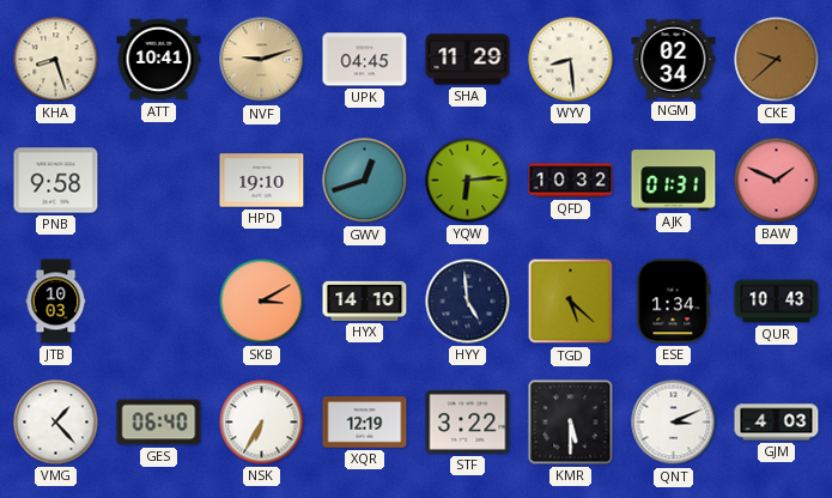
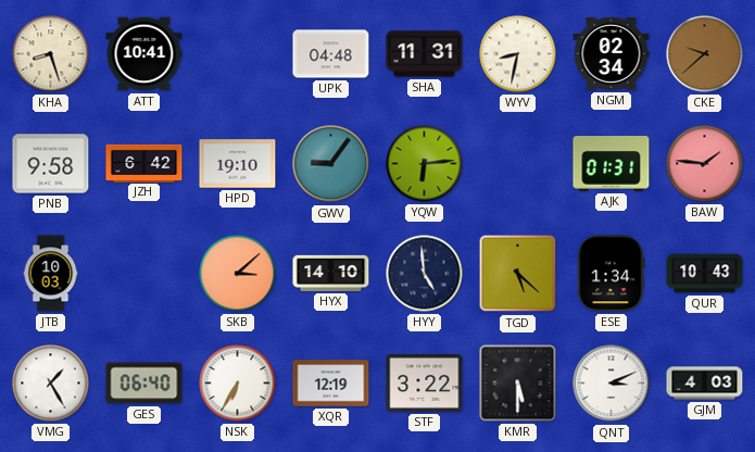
NVF: 9:12 -> none
UPK: 04:45 -> 04:48
SHA: 11:29 -> 11:31
WYV: 8:29 -> 8:32
JZH: none -> 6:42
GWV: 12:42 -> 9:06
QFD: 10:32 -> none
BAW: 1:49 -> 1:46
SKB: 3:10 -> 3:08
VMG: 1:23 -> 1:25
